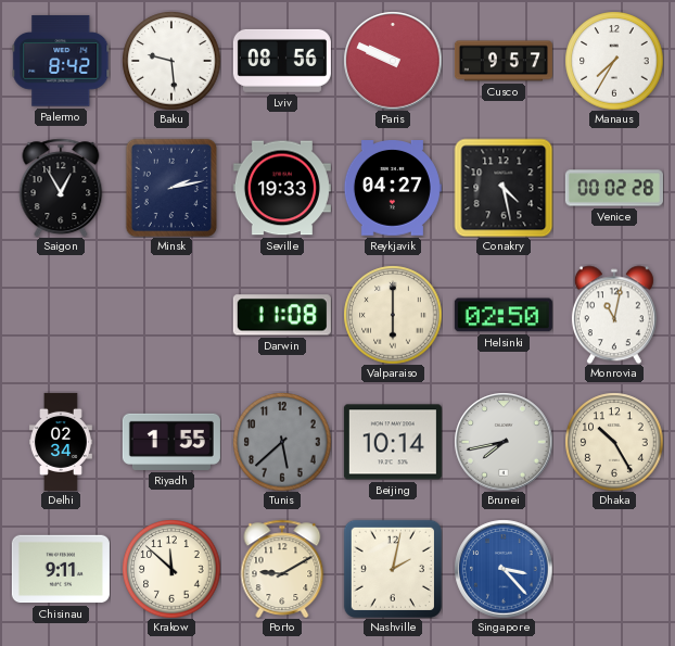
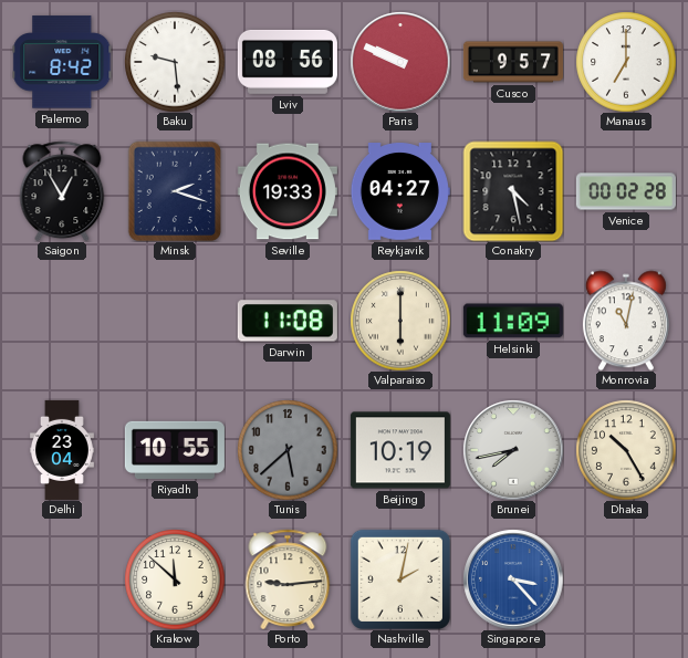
Manaus: 7:35 -> 7:00
Minsk: 2:13 -> 2:18
Helsinki: 02:50 -> 11:09
Delhi: 02:34 -> 23:04
Riyadh: 1:55 -> 10:55
Beijing: 10:14 -> 10:19
Chisinau: 9:11 -> none
Porto: 9:10 -> 9:14
